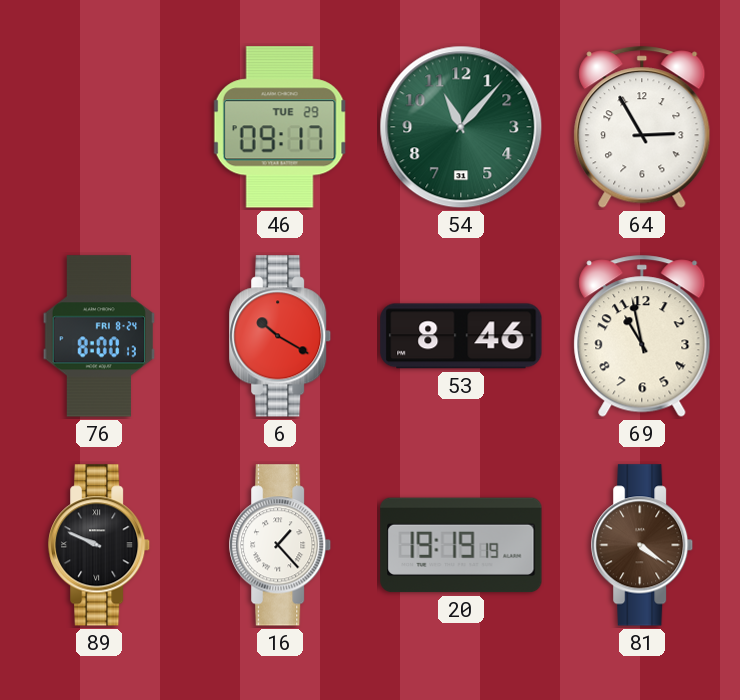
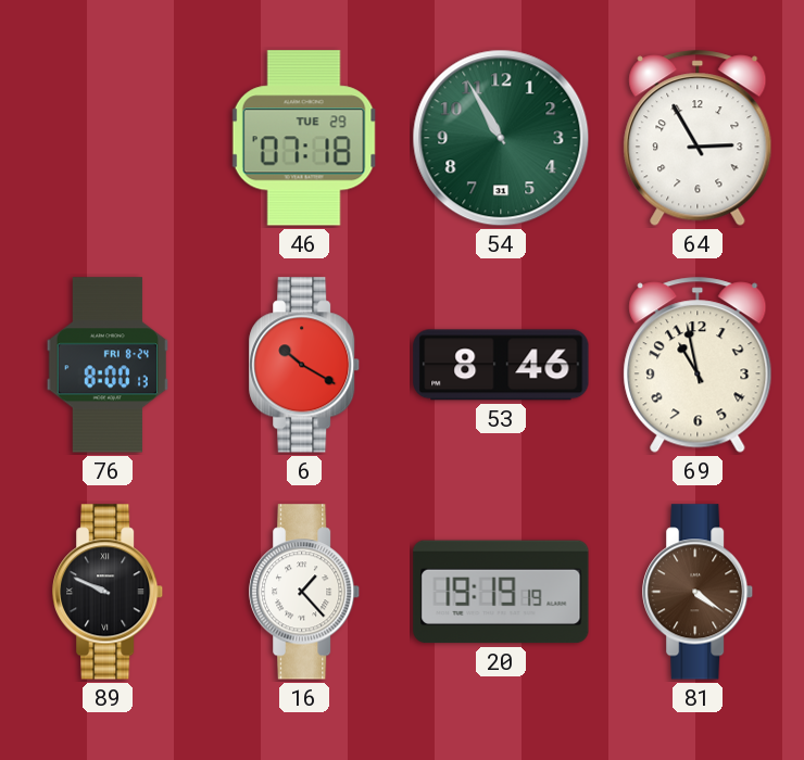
46: 09:17 -> 07:18
54: 11:07 -> 10:55
